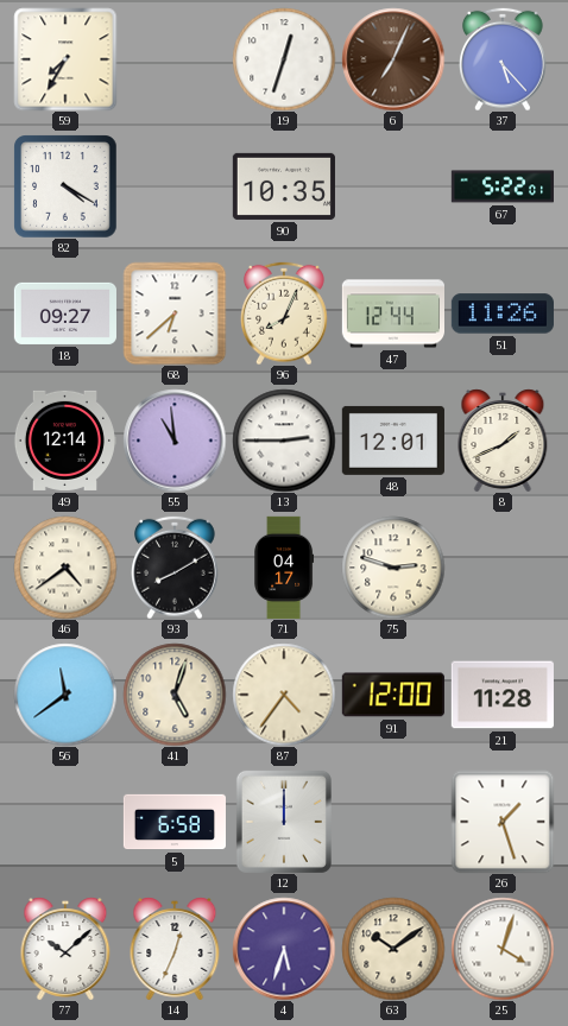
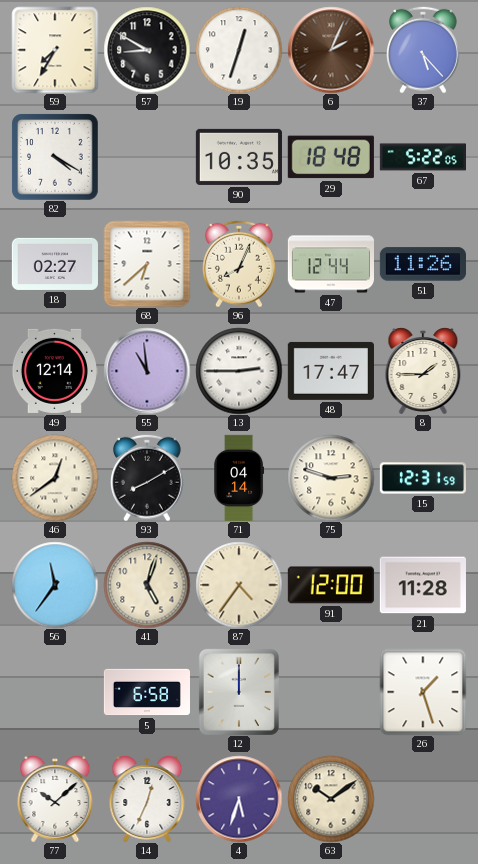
57: none -> 8:50
6: 7:04 -> 2:04
29: none -> 18:48
67: 5:22:01 -> 5:22:05
18: 09:27 -> 02:27
48: 12:01 -> 17:47
8: 1:41 -> 1:45
46: 4:39 -> 12:39
71: 04:17 -> 04:14
15: none -> 12:31
56: 11:39 -> 11:36
25: 4:03 -> none
